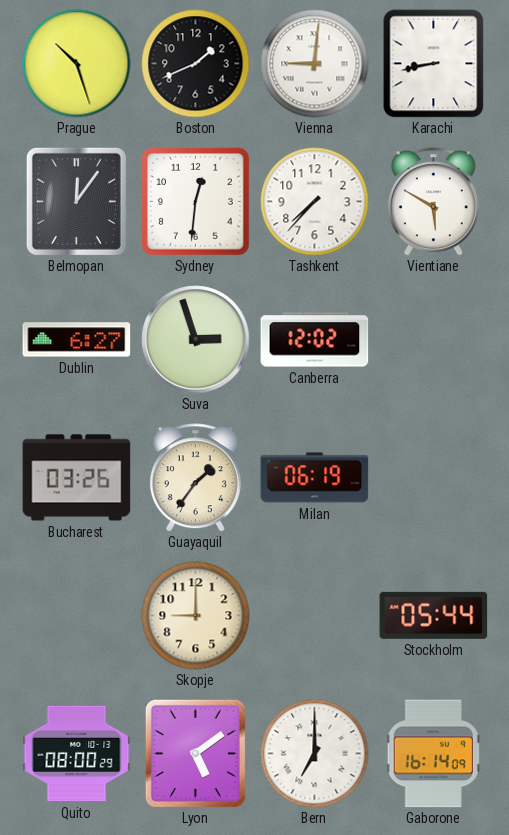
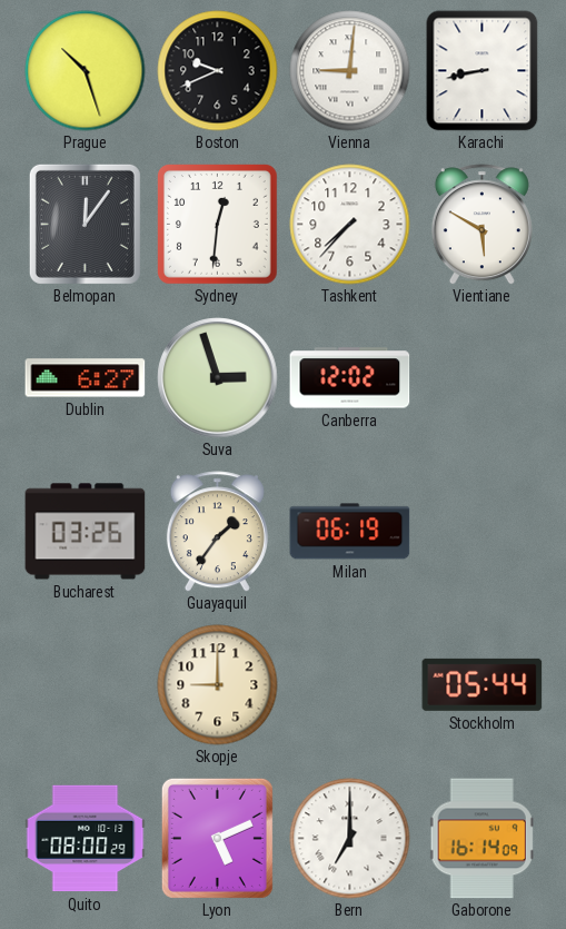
Boston: 1:41 -> 9:41
Lyon: 5:09 -> 5:11
